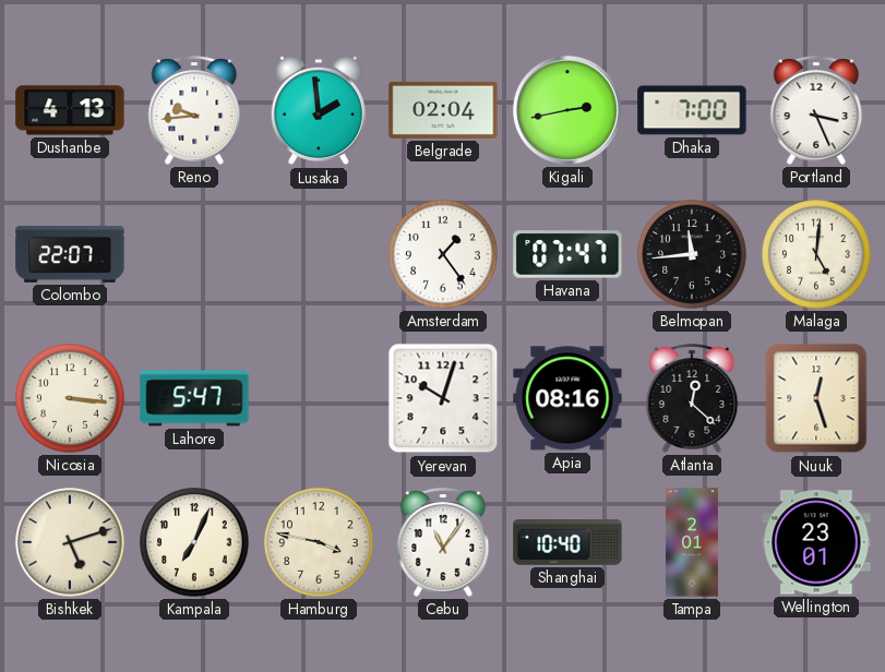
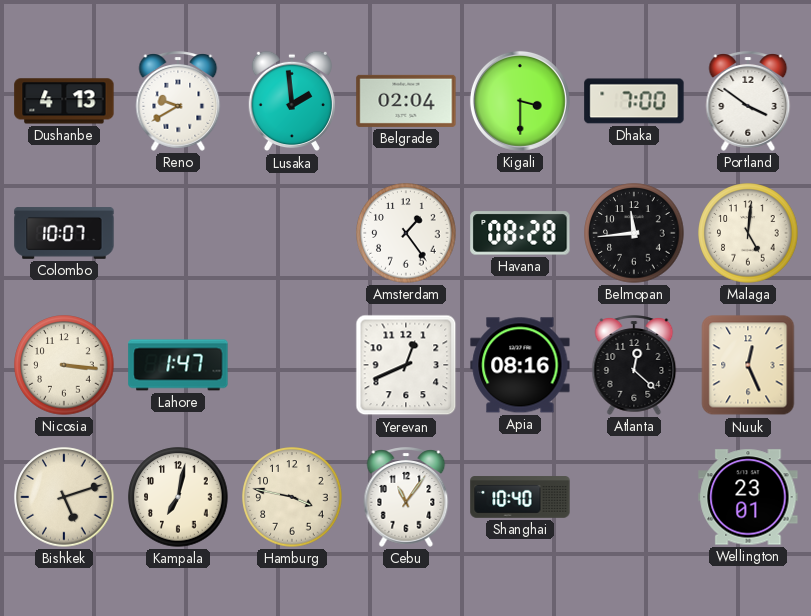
Reno: 9:44 -> 9:40
Kigali: 2:43 -> 3:30
Portland: 3:26 -> 3:51
Colombo: 22:07 -> 10:07
Havana: 07:47 -> 08:28
Lahore: 5:47 -> 1:47
Yerevan: 10:03 -> 12:41
Nuuk: 12:27 -> 12:26
Kampala: 7:04 -> 7:02
Tampa: 2:01 -> none
